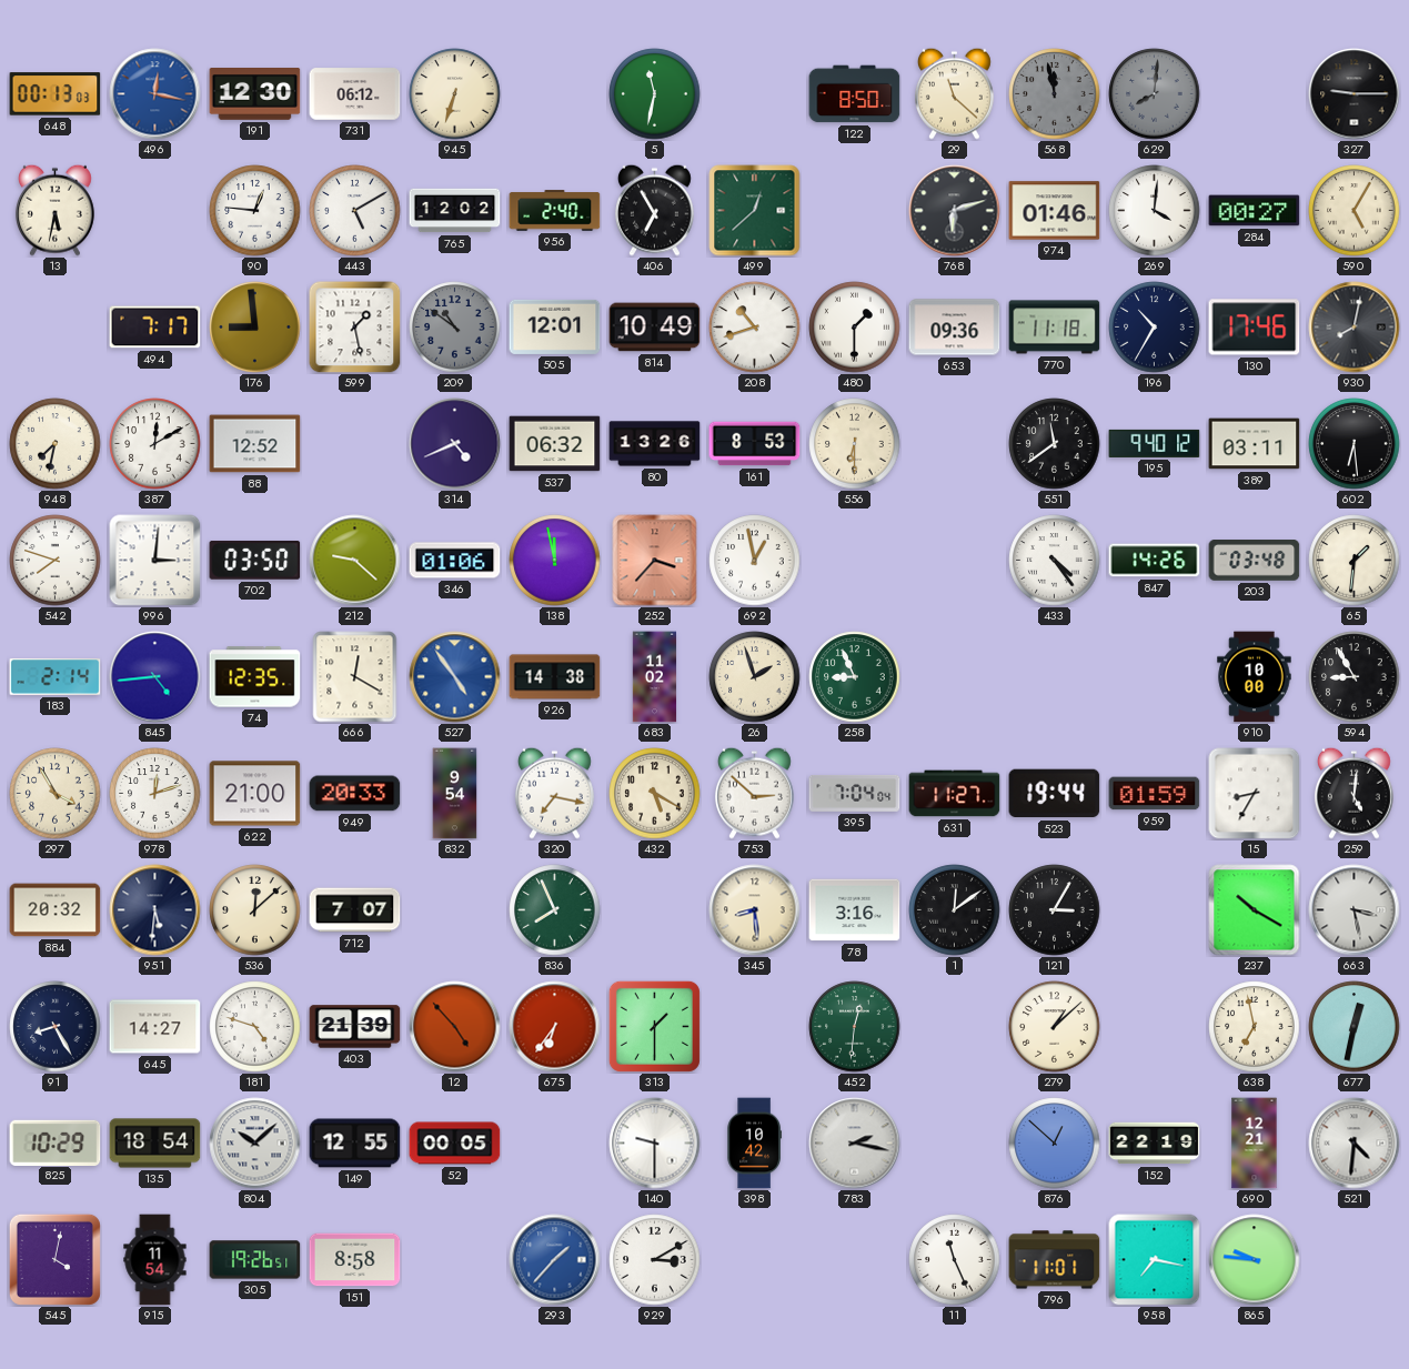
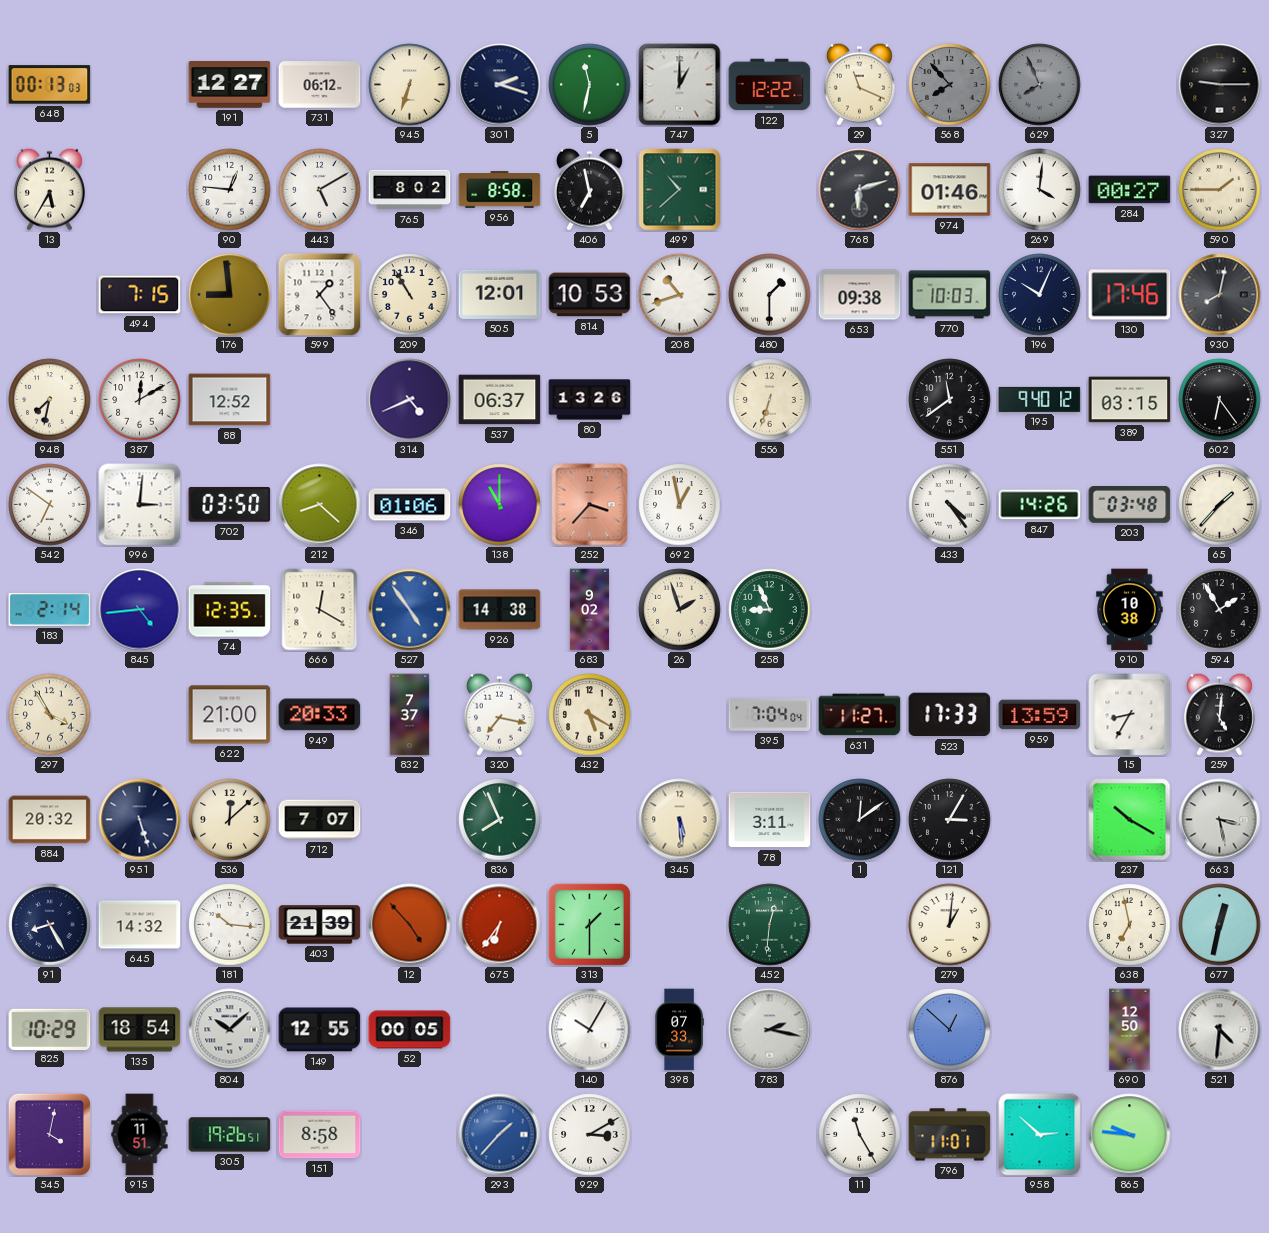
496: 12:17 -> none
191: 12:30 -> 12:27
301: none -> 2:18
747: none -> 1:00
122: 8:50 -> 12:22
29: 11:22 -> 11:19
568: 11:58 -> 7:53
629: 8:01 -> 7:56
13: 5:32 -> 5:35
765: 12:02 -> 8:02
956: 2:40 -> 8:58
406: 6:55 -> 6:58
499: 12:38 -> 10:38
590: 5:05 -> 1:45
494: 7:17 -> 7:15
599: 1:28 -> 1:24
209: 10:51 -> 10:55
209 dial: grey -> cream
814: 10:49 -> 10:53
653: 09:36 -> 09:38
770: 11:18 -> 10:03
196: 10:35 -> 10:04
537: 06:32 -> 06:37
161: 8:53 -> none
556: 6:30 -> 6:33
389: 03:11 -> 03:15
602: 6:29 -> 6:24
542: 7:48 -> 6:51
212: 9:22 -> 8:22
138: 11:58 -> 11:00
65: 1:31 -> 1:37
683: 11:02 -> 9:02
910: 10:00 -> 10:38
594: 8:55 -> 1:55
978: 12:12 -> none
832: 9:54 -> 7:37
753: 2:52 -> none
523: 19:44 -> 17:33
959: 01:59 -> 13:59
951: 5:31 -> 5:27
345: 8:29 -> 5:29
78: 3:16 -> 3:11
645: 14:27 -> 14:32
181: 4:48 -> 10:16
279: 1:08 -> 1:01
140: 9:30 -> 10:05
398: 10:42 -> 07:33
152: 22:19 -> none
690: 12:21 -> 12:50
915: 11:54 -> 11:51
11: 11:26 -> 11:25
958: 7:17 -> 2:52
